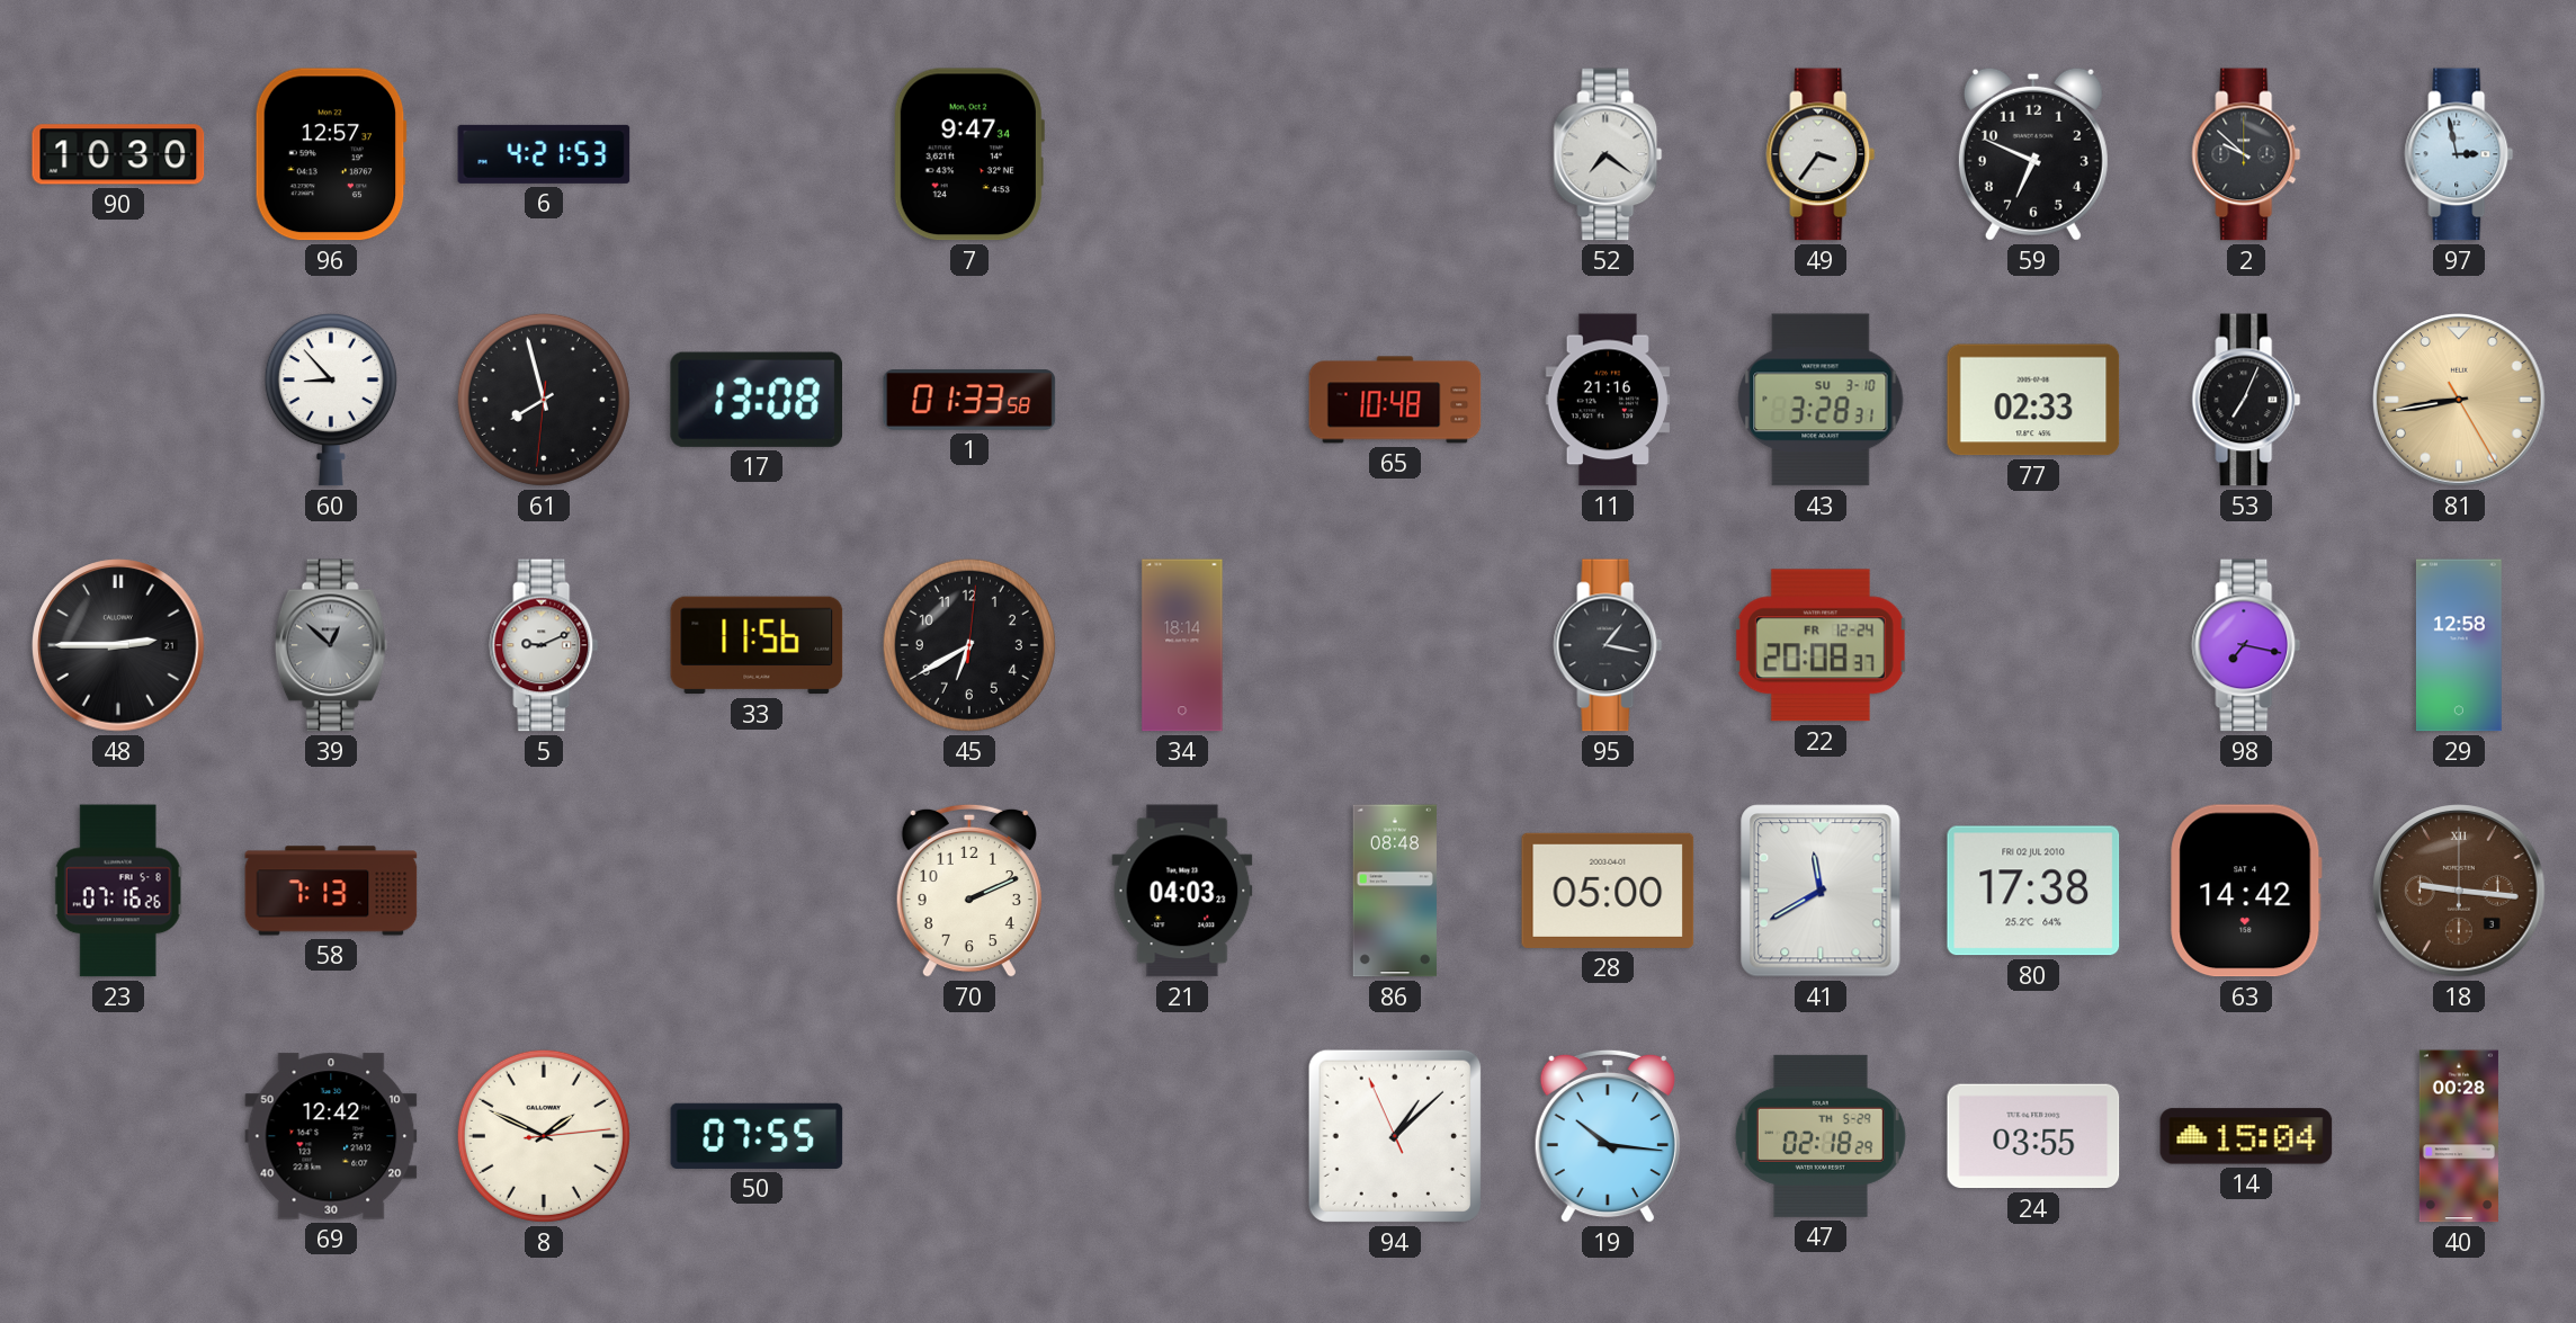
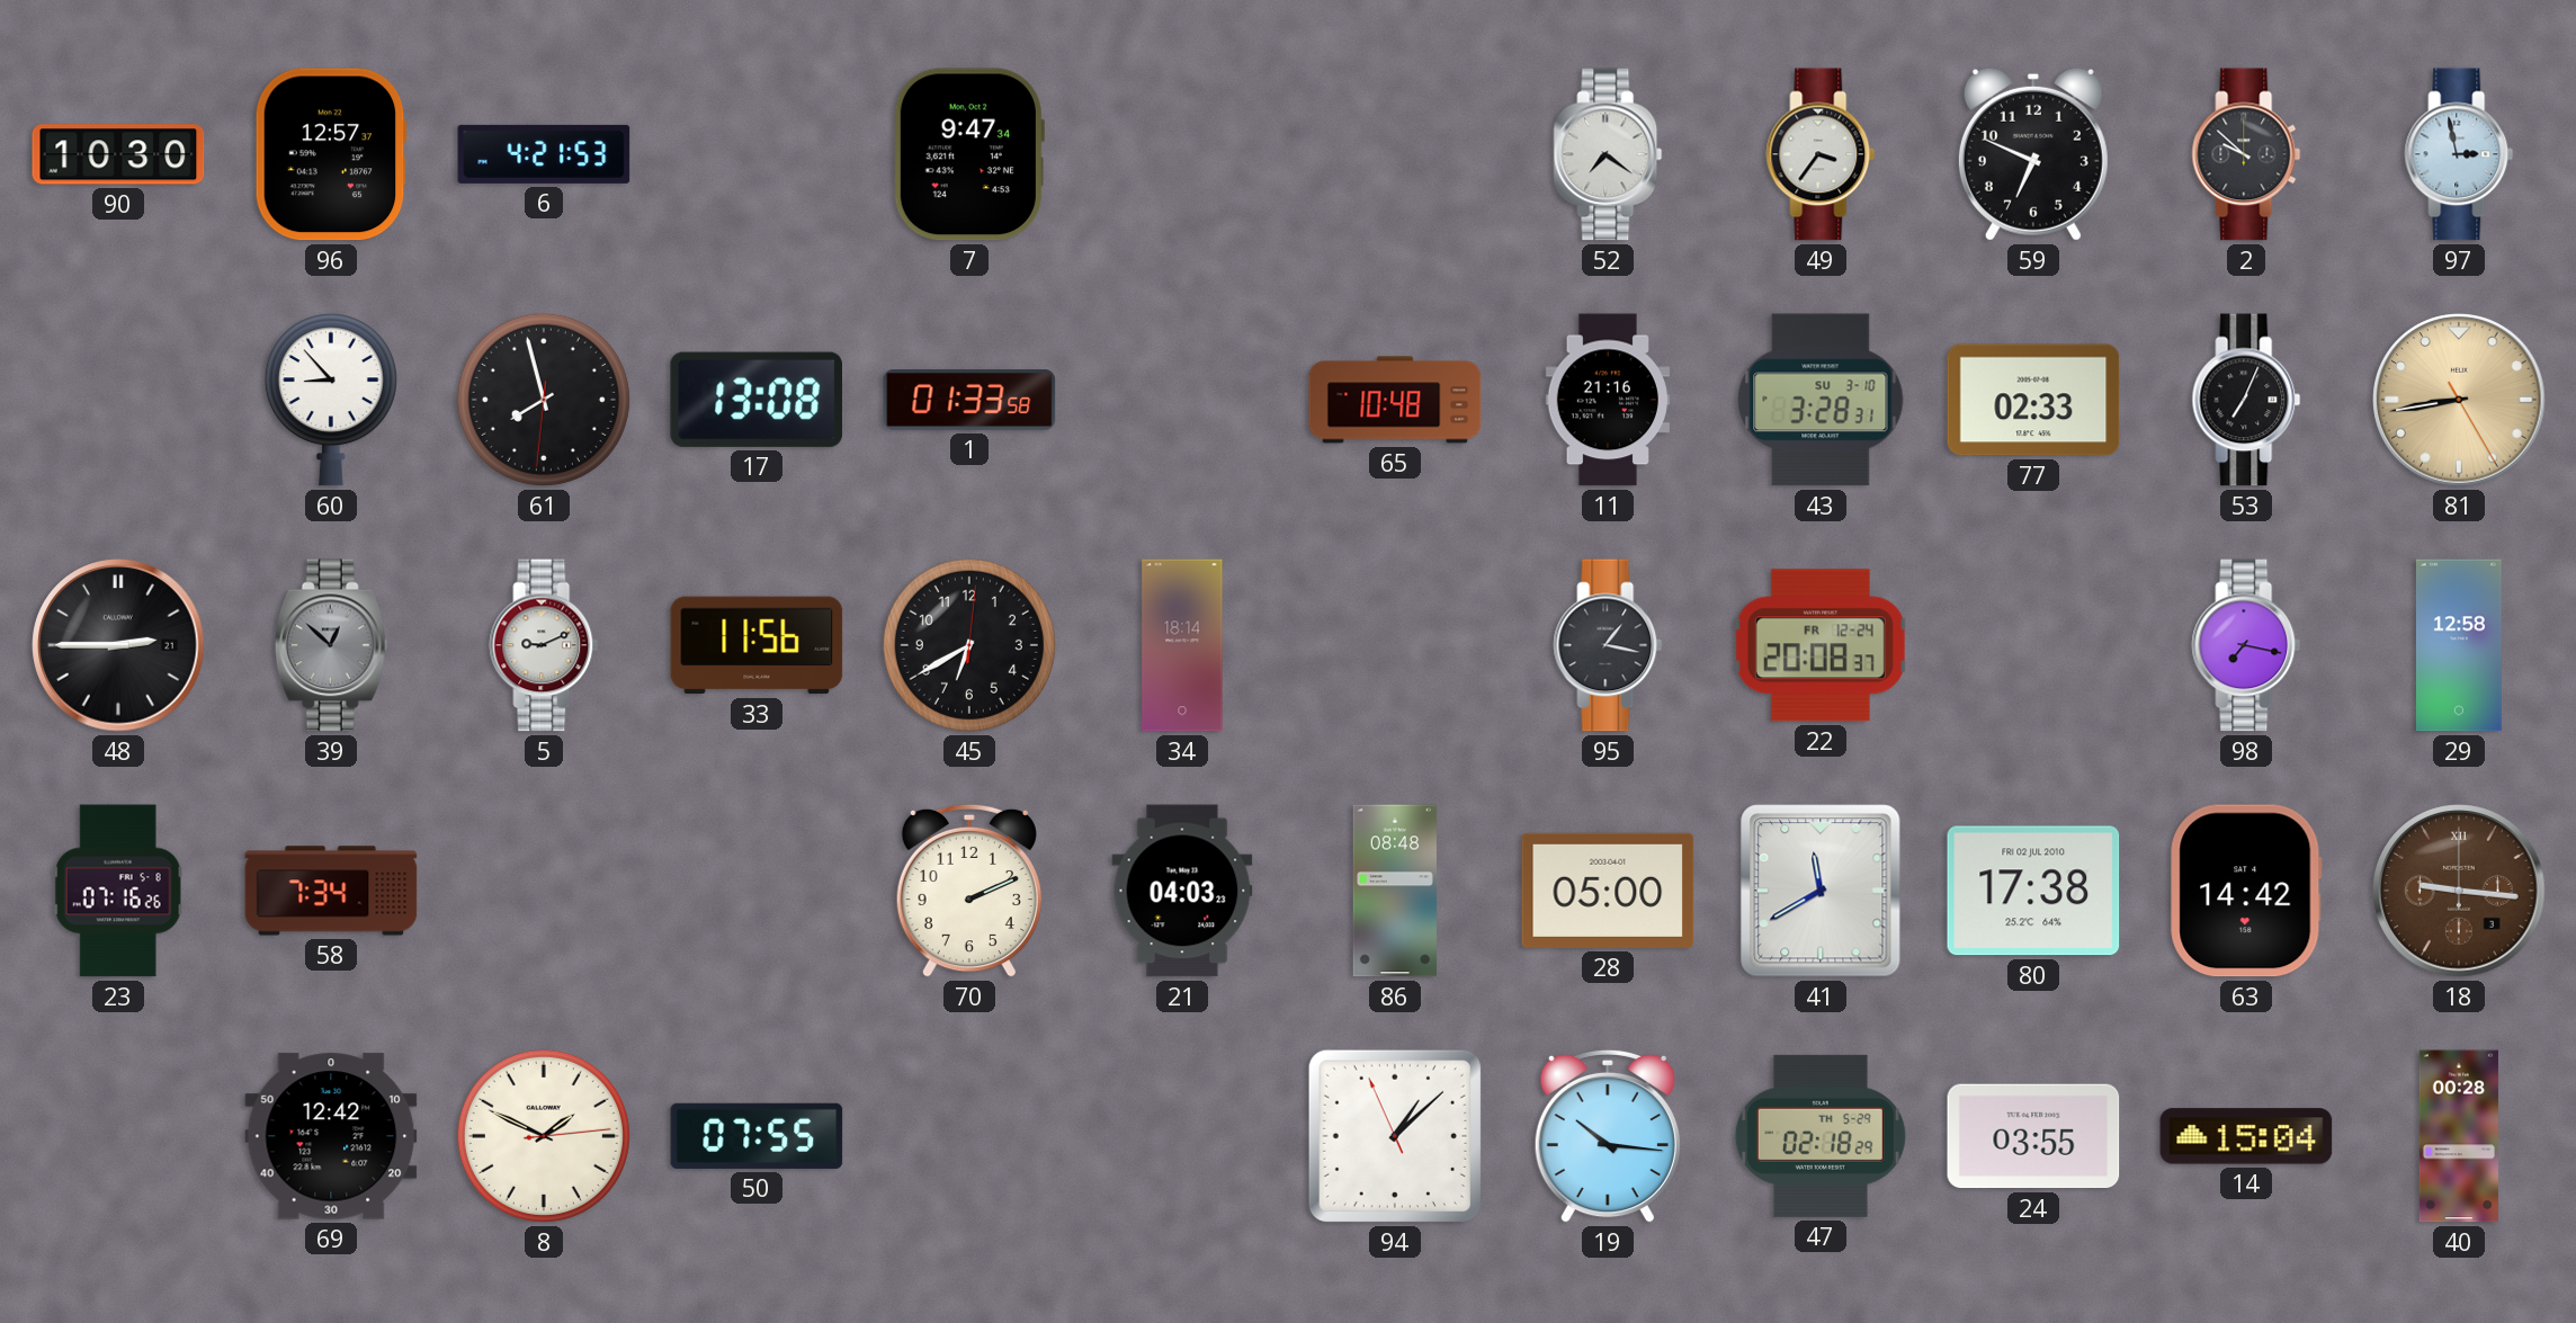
58: 7:13 -> 7:34
